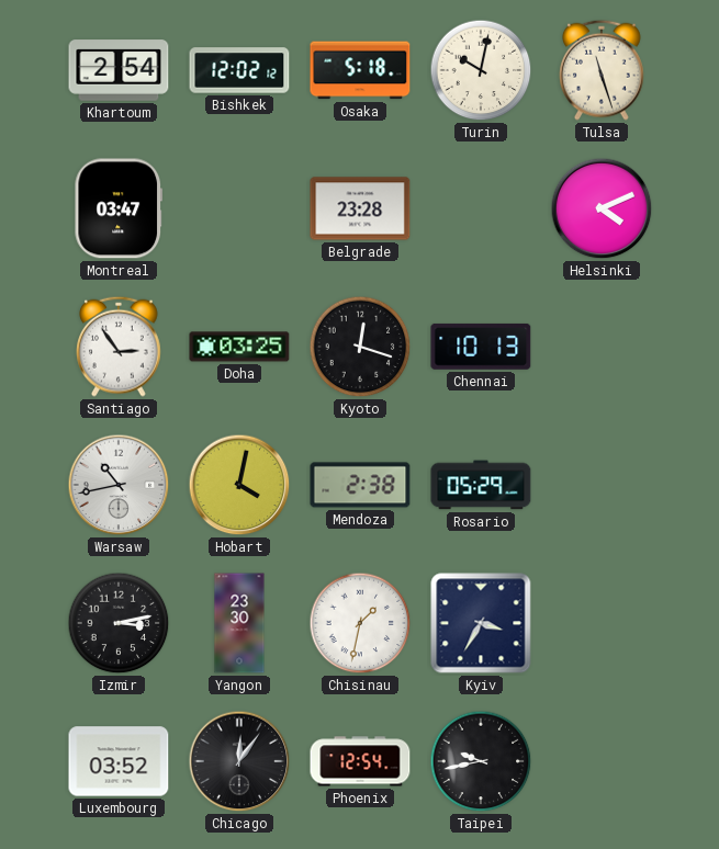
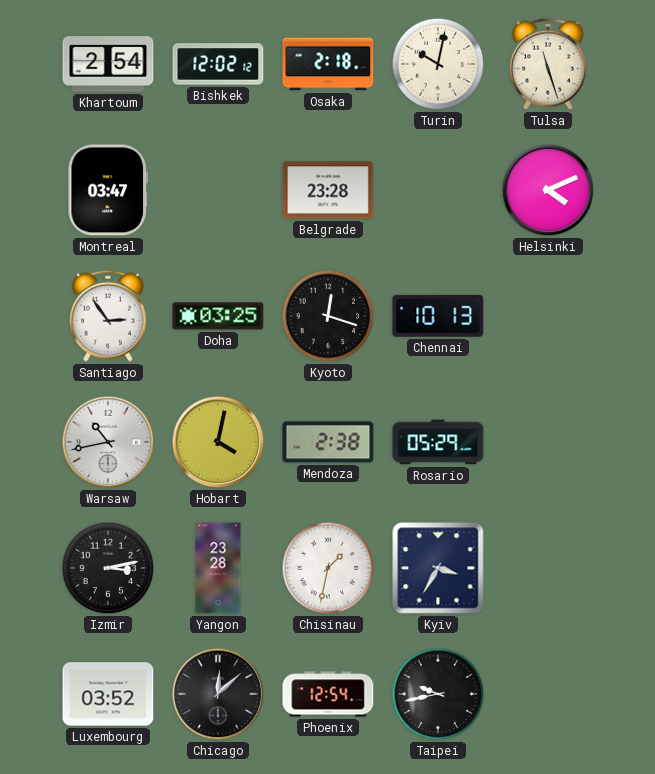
Osaka: 5:18 -> 2:18
Yangon: 23:30 -> 23:28
Chicago: 12:06 -> 12:08
